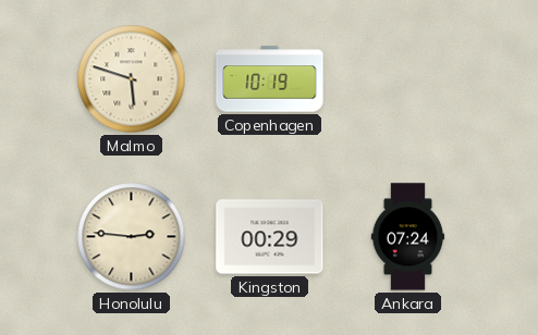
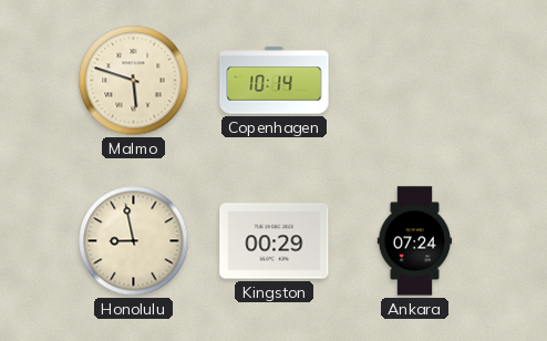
Copenhagen: 10:19 -> 10:14
Honolulu: 2:46 -> 8:58
